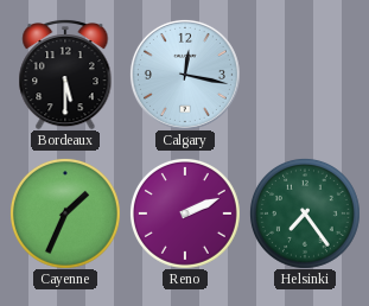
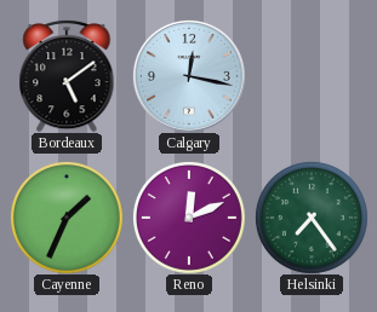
Bordeaux: 5:30 -> 5:09
Reno: 2:11 -> 12:11
